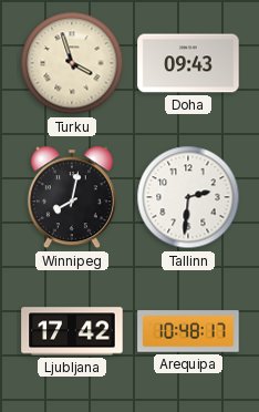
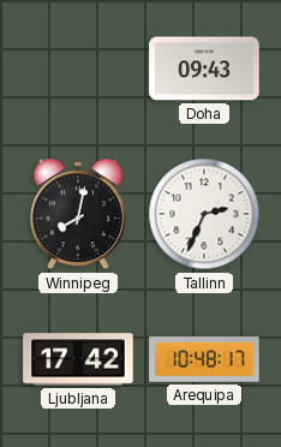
Turku: 3:57 -> none
Tallinn: 2:31 -> 2:34
